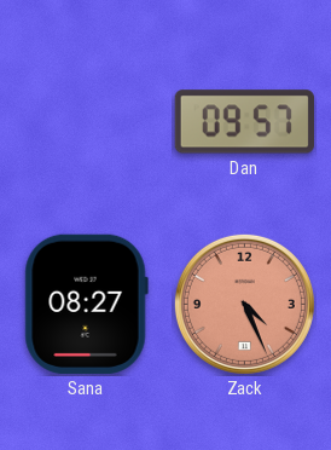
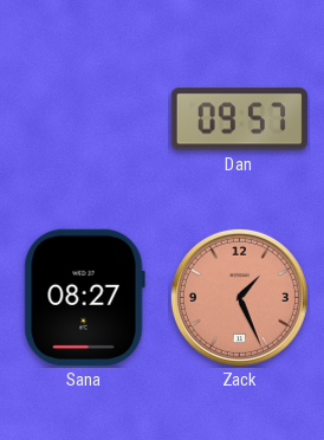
Zack: 4:26 -> 1:26
